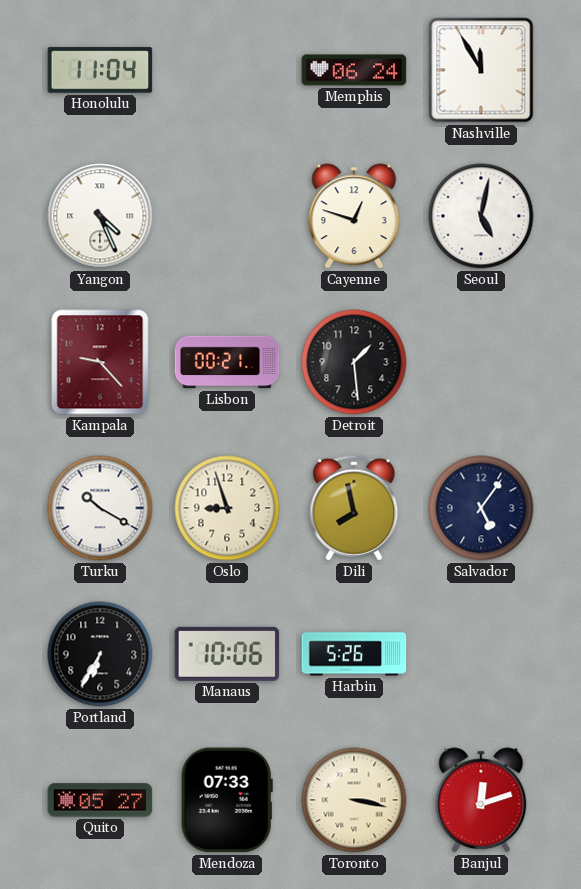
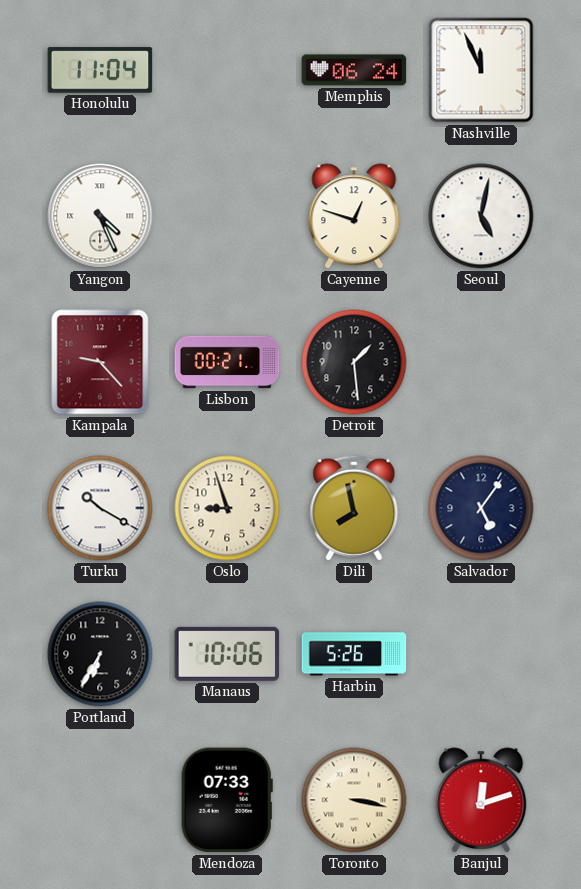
Nashville: 11:55 -> 11:56
Quito: 05:27 -> none
